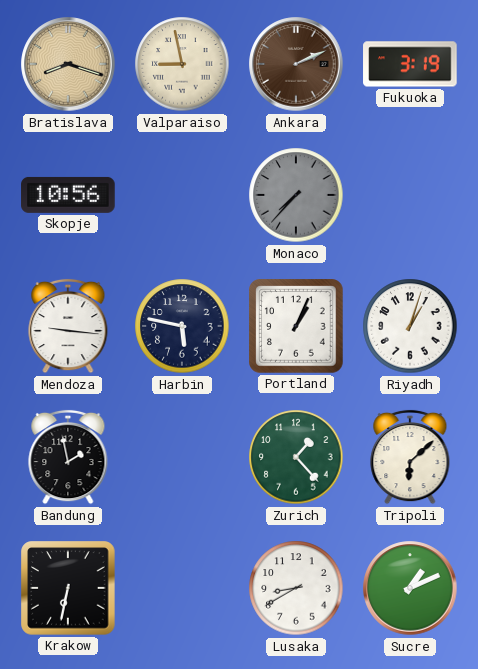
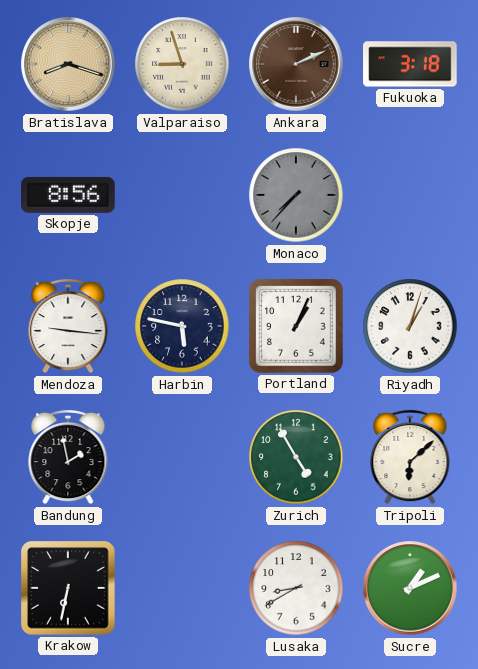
Valparaiso: 8:58 -> 8:57
Fukuoka: 3:19 -> 3:18
Skopje: 10:56 -> 8:56
Zurich: 1:23 -> 4:55
